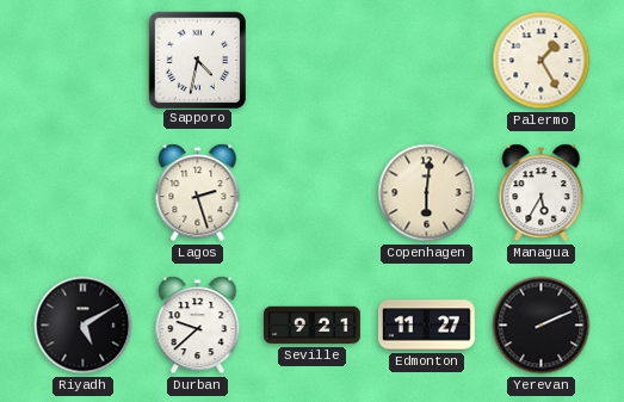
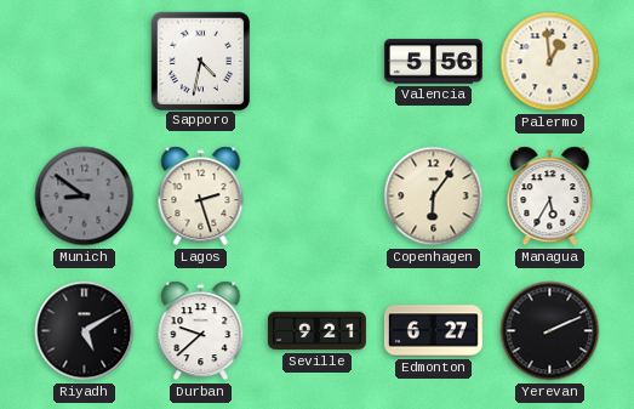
Valencia: none -> 5:56
Palermo: 1:25 -> 12:59
Munich: none -> 8:51
Copenhagen: 6:01 -> 6:06
Edmonton: 11:27 -> 6:27
